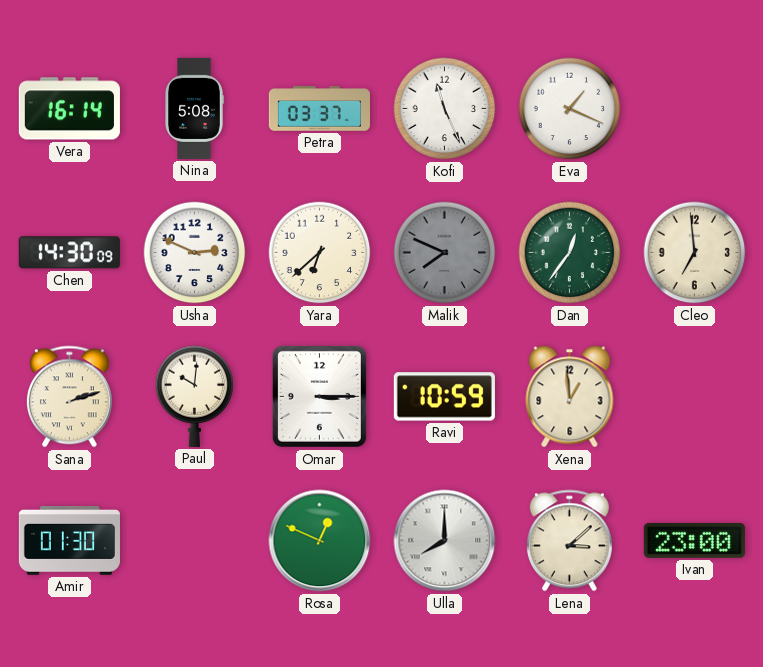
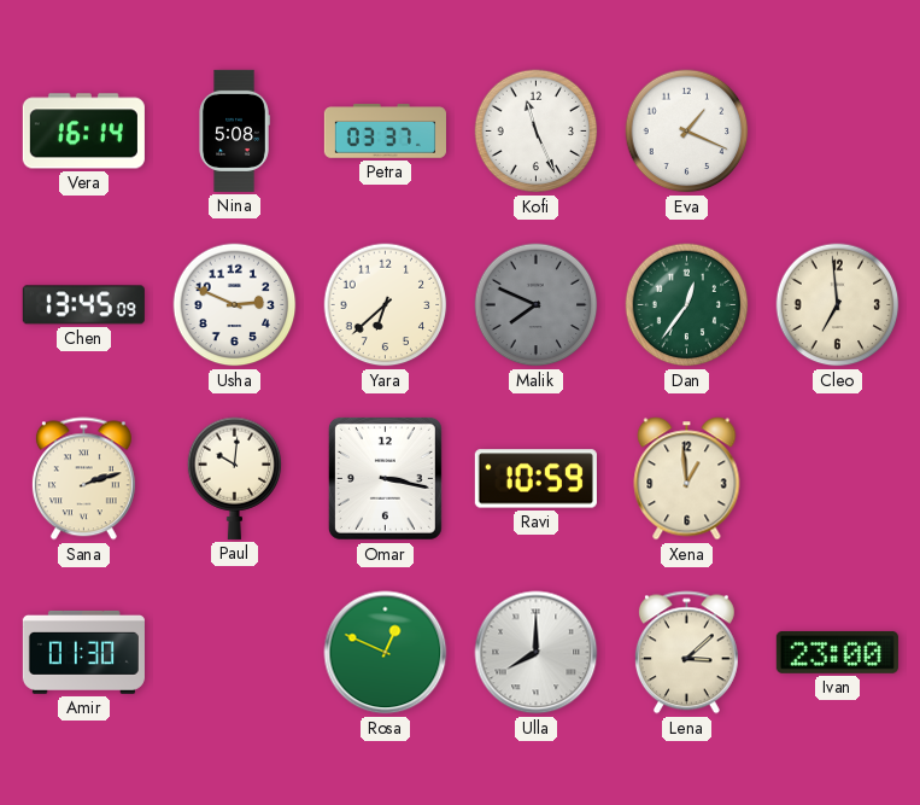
Chen: 14:30 -> 13:45
Omar: 3:15 -> 3:17
